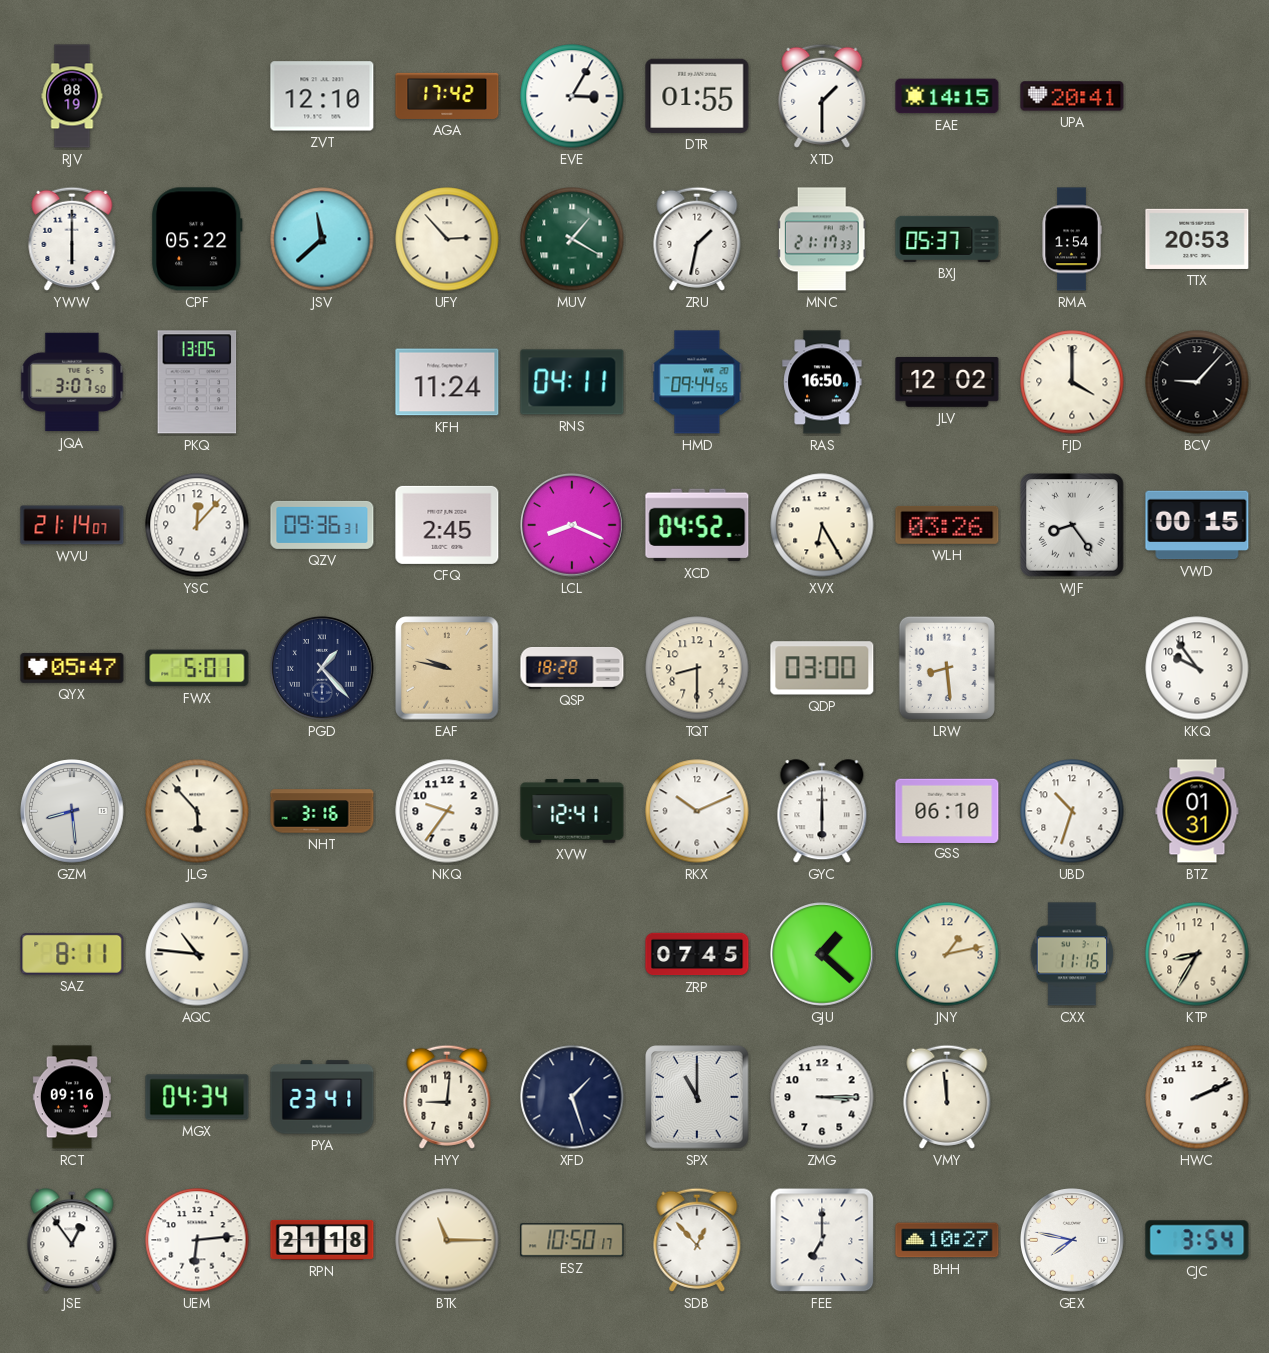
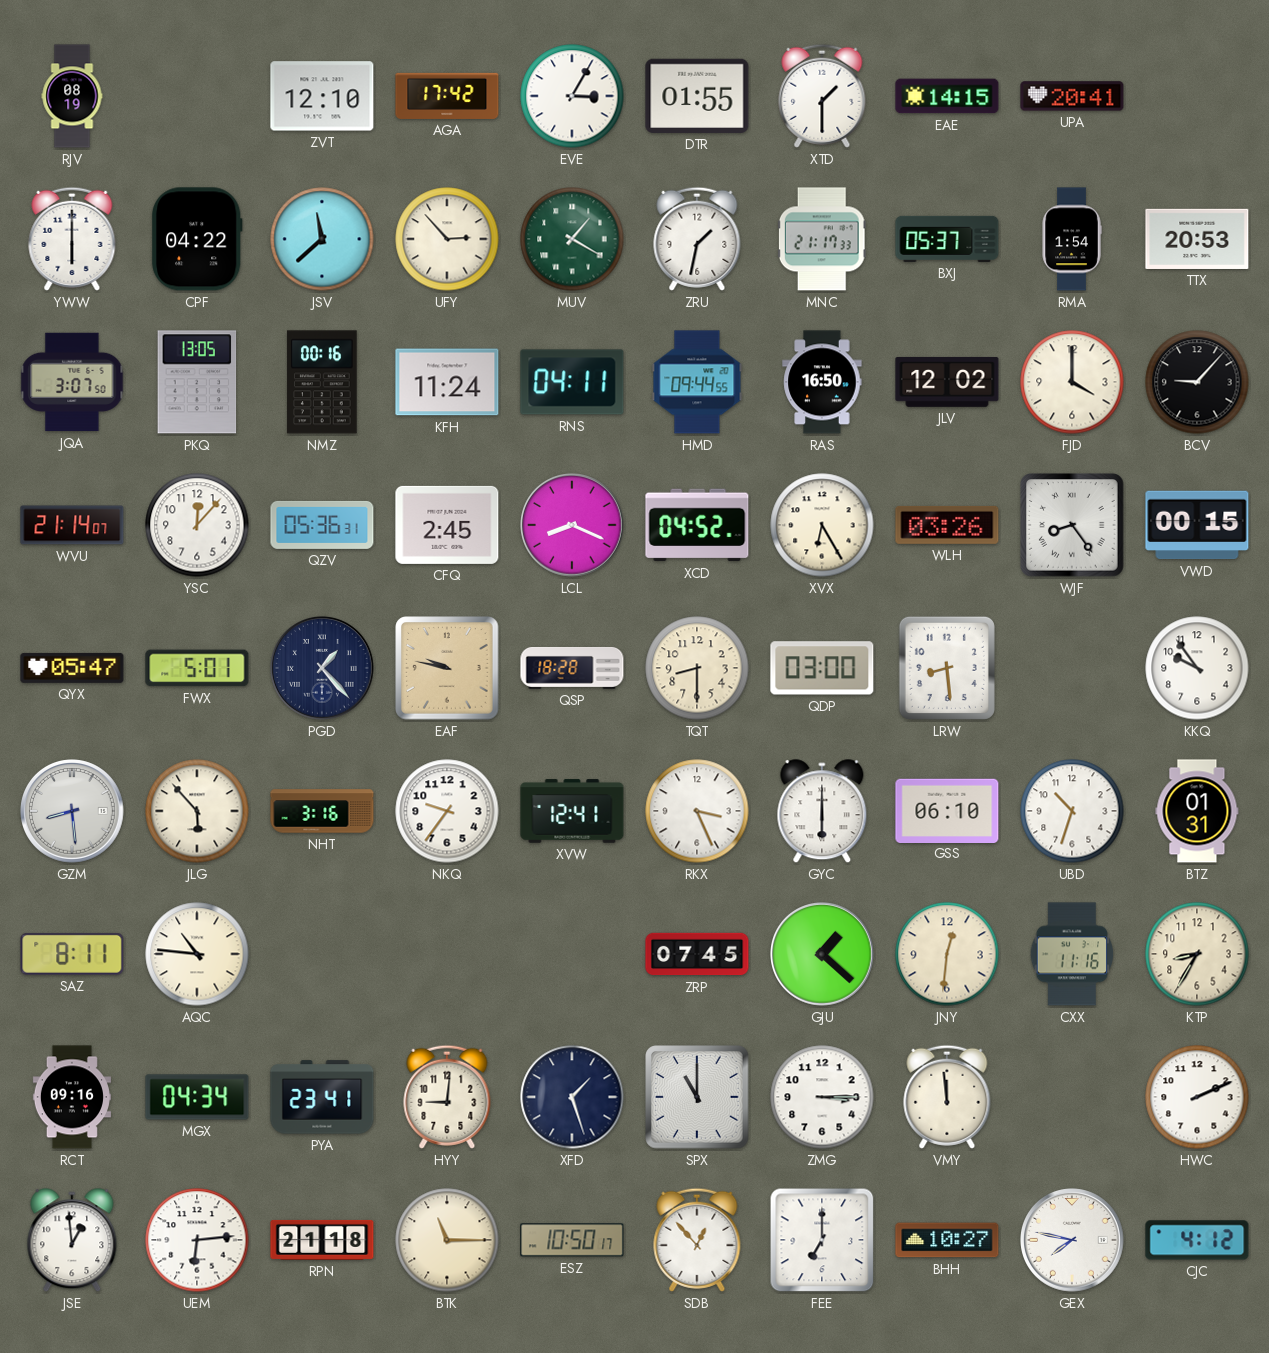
CPF: 05:22 -> 04:22
NMZ: none -> 00:16
QZV: 09:36 -> 05:36
RKX: 10:11 -> 3:26
JNY: 1:13 -> 12:31
JSE: 12:54 -> 12:59
CJC: 3:54 -> 4:12
